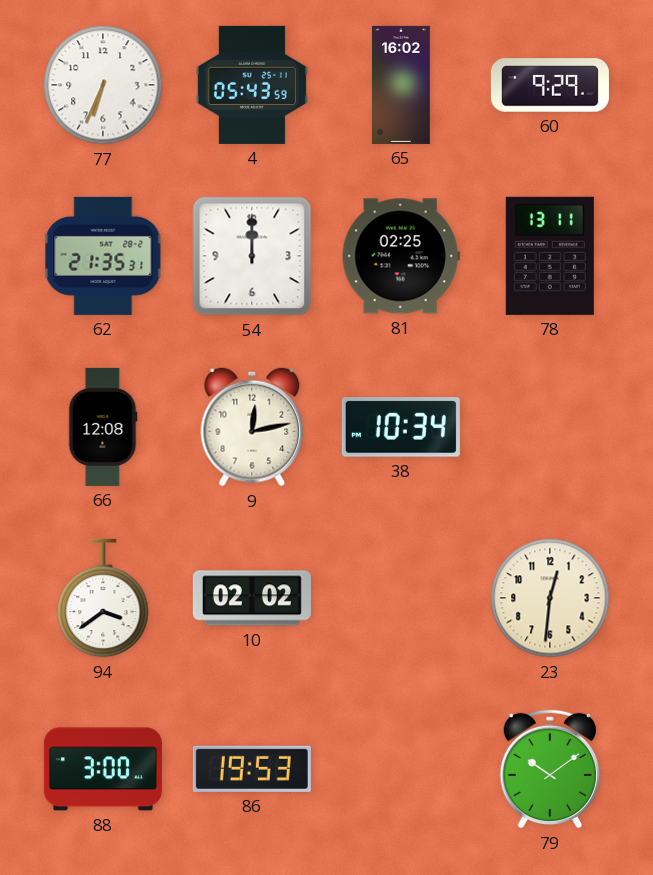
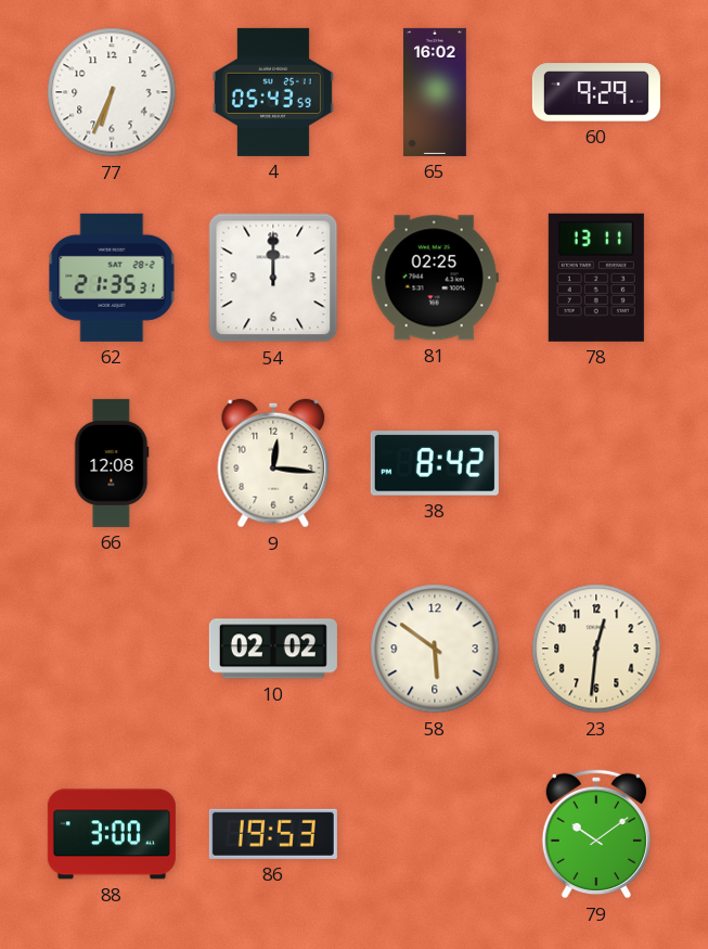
9: 12:13 -> 12:16
38: 10:34 -> 8:42
94: 3:39 -> none
58: none -> 5:51
